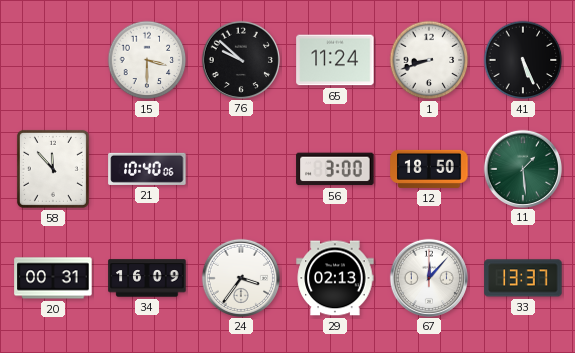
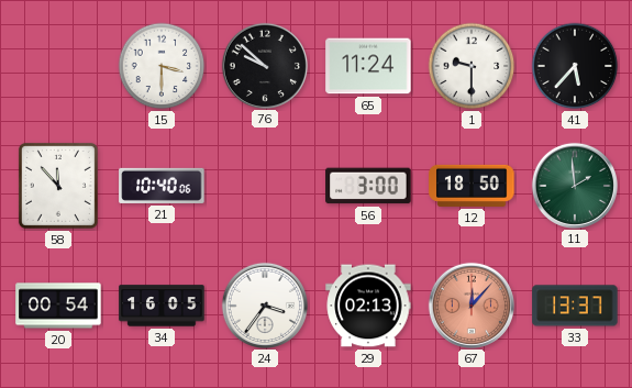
1: 8:42 -> 9:30
41: 5:26 -> 5:37
11: 1:29 -> 1:59
20: 00:31 -> 00:54
34: 16:09 -> 16:05
67 dial: white -> salmon
